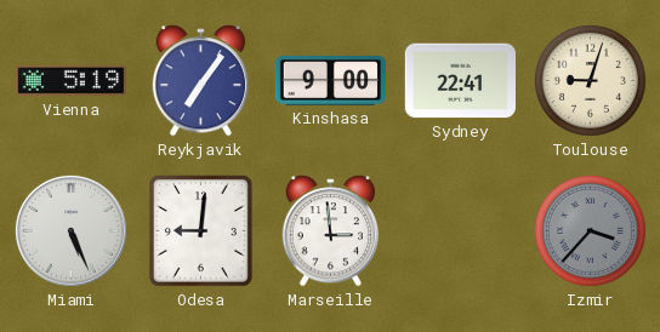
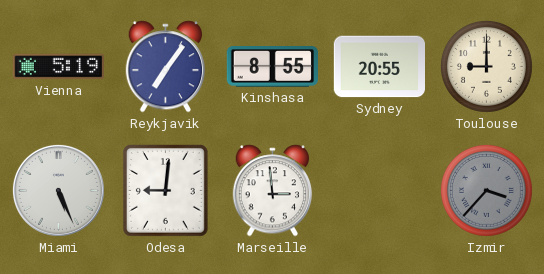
Kinshasa: 9:00 -> 8:55
Sydney: 22:41 -> 20:55
Toulouse: 9:03 -> 9:00
